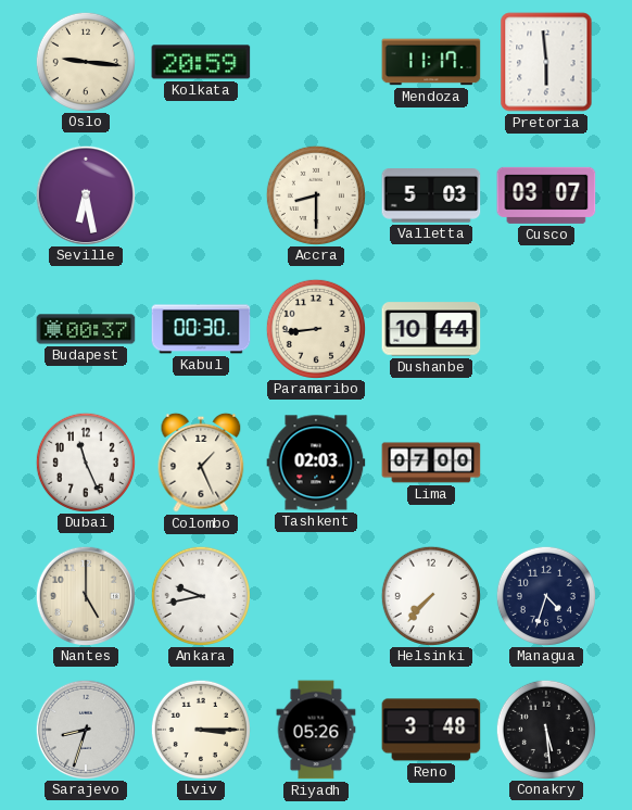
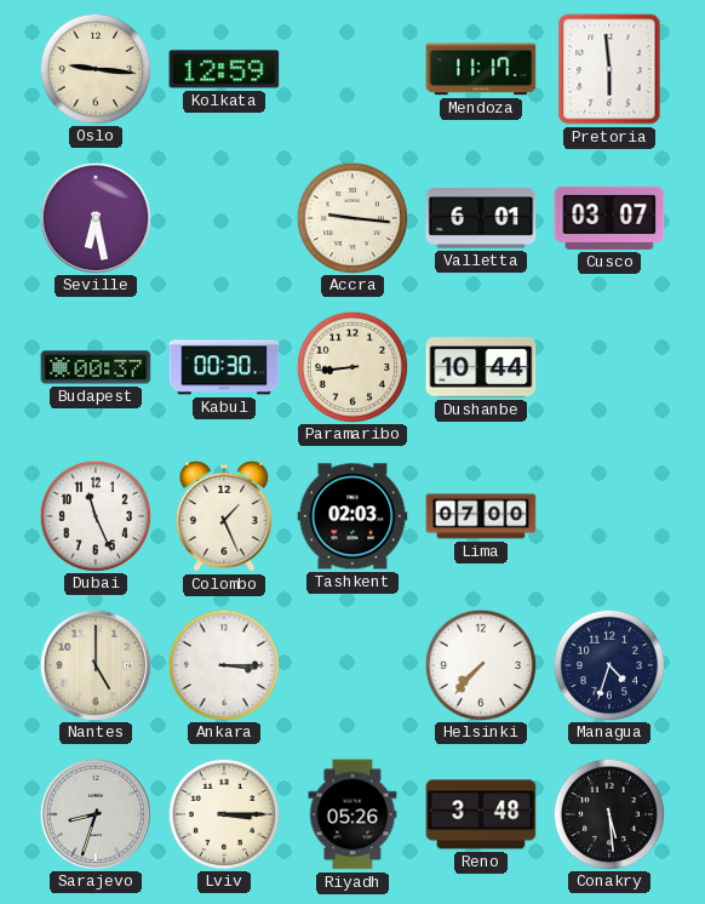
Kolkata: 20:59 -> 12:59
Accra: 8:30 -> 9:16
Valletta: 5:03 -> 6:01
Ankara: 9:43 -> 3:15
